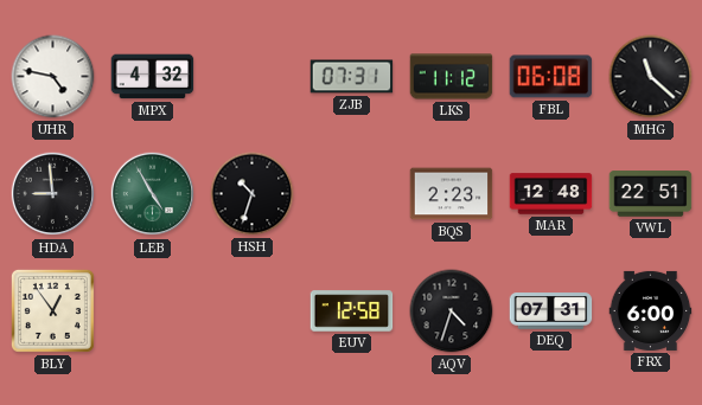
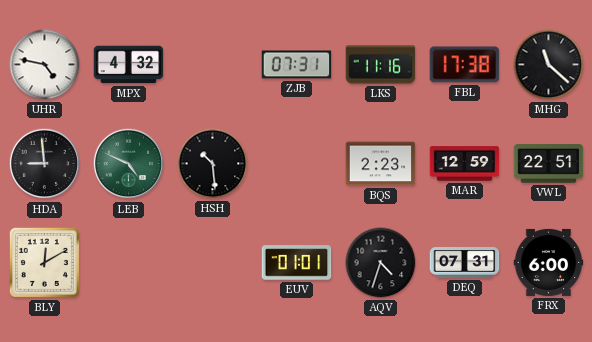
LKS: 11:12 -> 11:16
FBL: 06:08 -> 17:38
LEB: 4:55 -> 4:49
HSH: 10:33 -> 10:29
MAR: 12:48 -> 12:59
BLY: 12:54 -> 12:10
EUV: 12:58 -> 01:01
